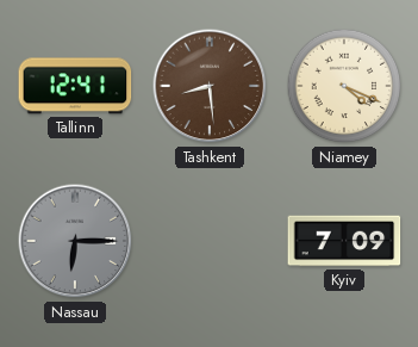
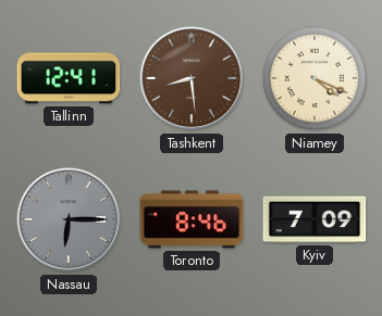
Toronto: none -> 8:46
